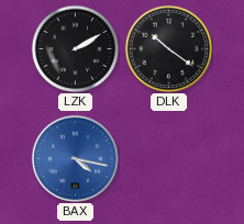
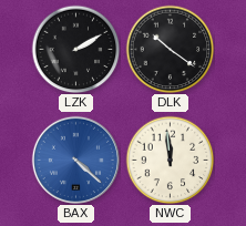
BAX: 4:17 -> 4:22
NWC: none -> 11:59
